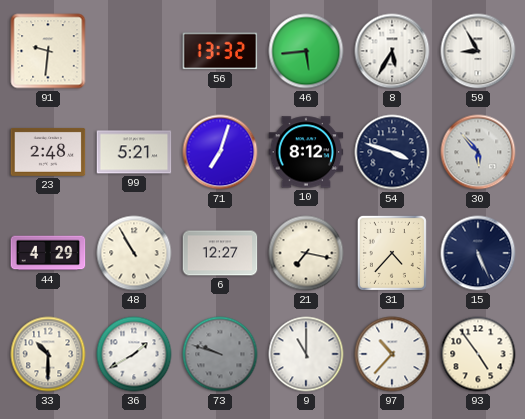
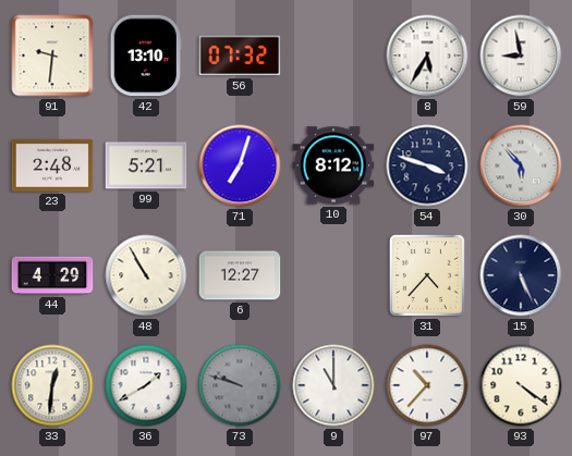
42: none -> 13:10
56: 13:32 -> 07:32
46: 5:44 -> none
59: 8:55 -> 8:58
21: 7:17 -> none
33: 10:30 -> 12:31
93: 4:54 -> 4:21
